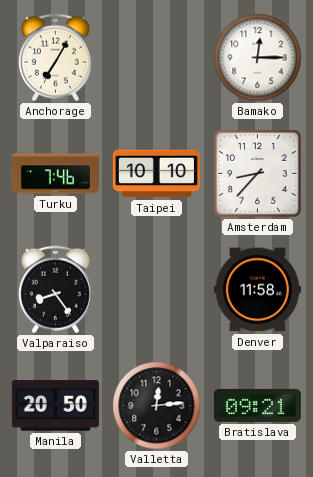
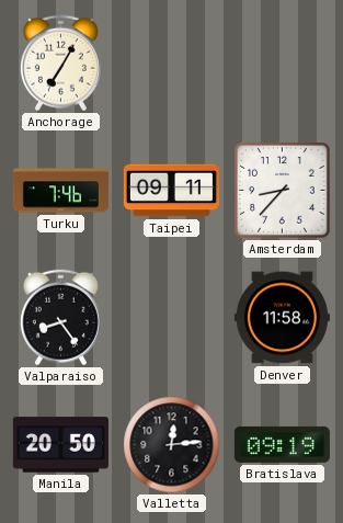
Bamako: 12:15 -> none
Taipei: 10:10 -> 09:11
Bratislava: 09:21 -> 09:19
